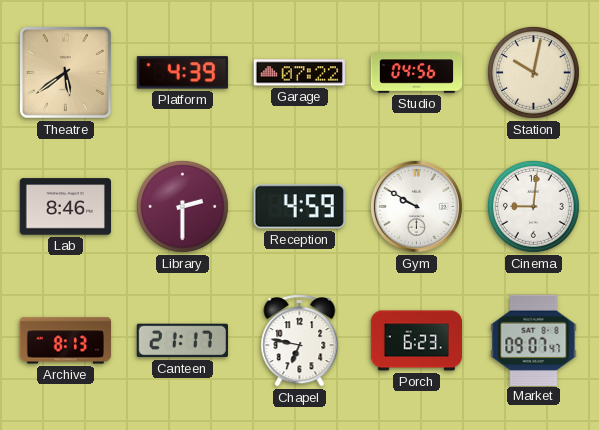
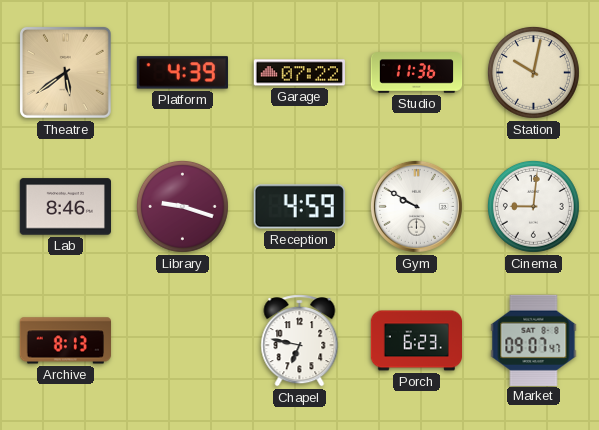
Studio: 04:56 -> 11:36
Library: 2:30 -> 9:18
Canteen: 21:17 -> none
